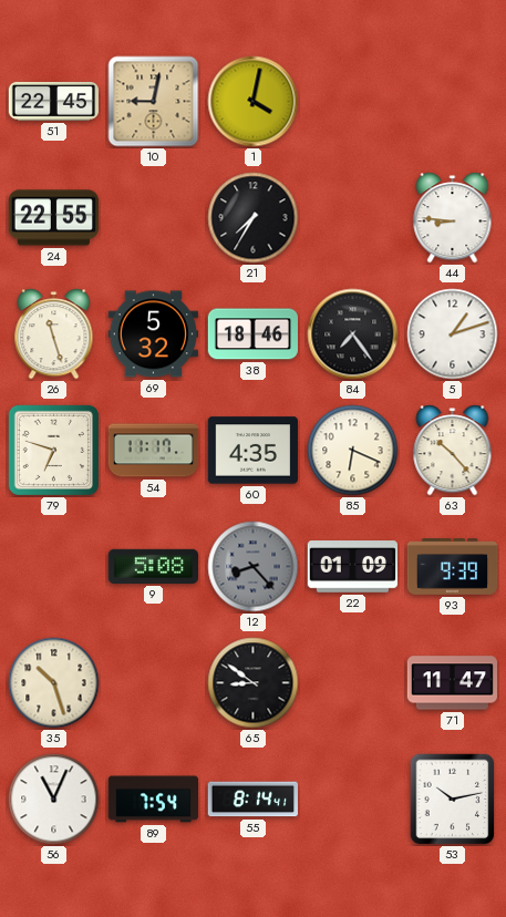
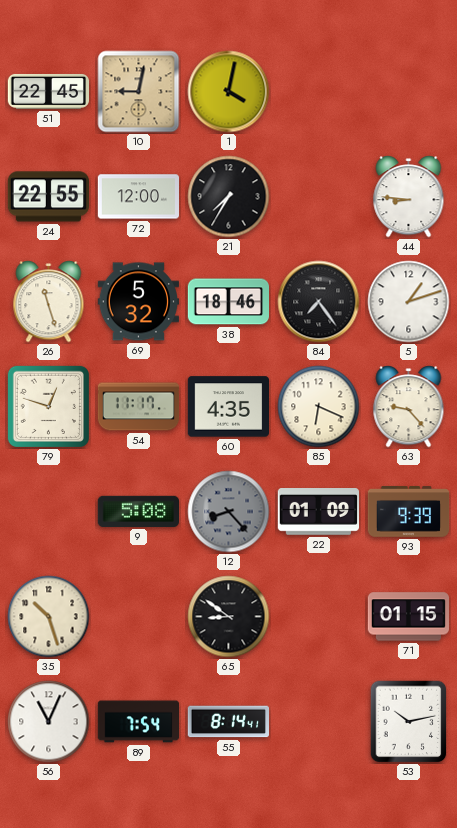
72: none -> 12:00
79: 6:48 -> 12:48
63: 10:23 -> 9:23
71: 11:47 -> 01:15
